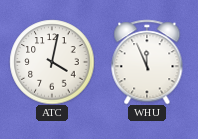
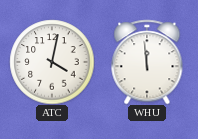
WHU: 11:56 -> 11:59
